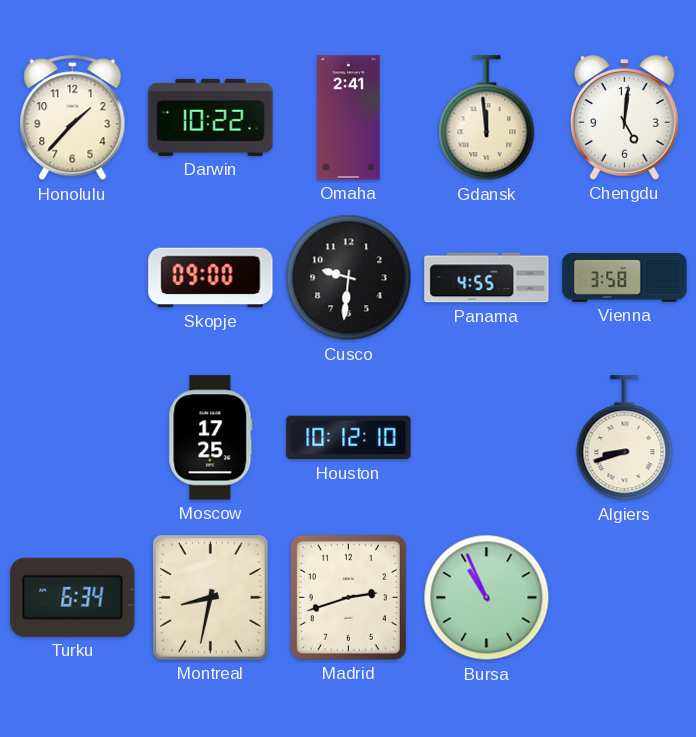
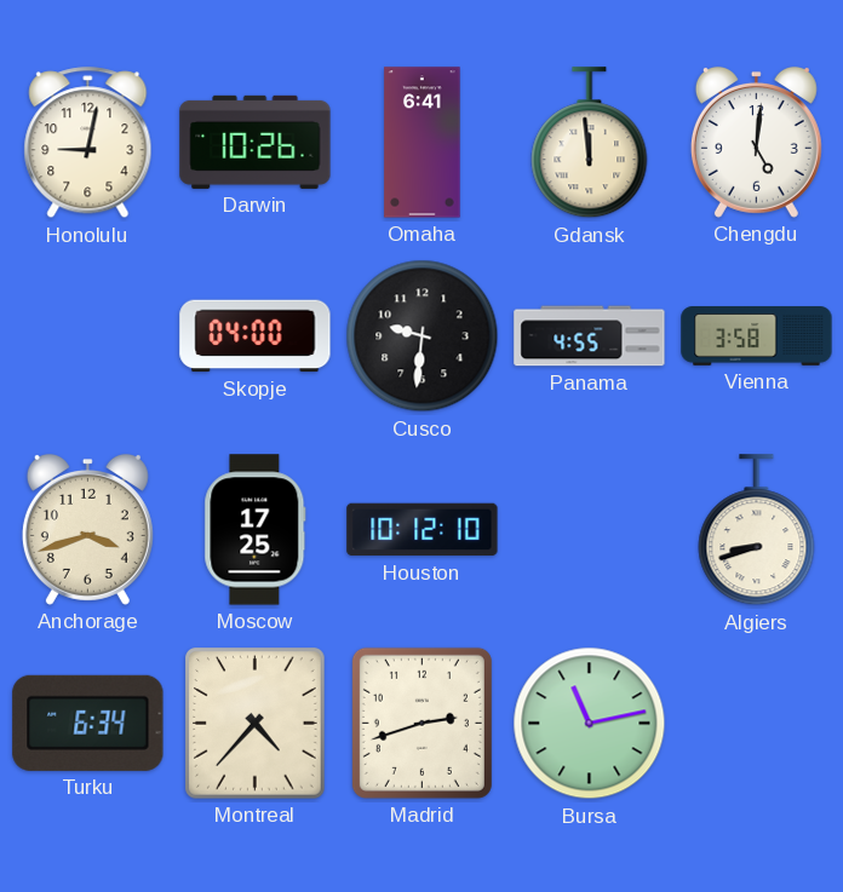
Honolulu: 1:37 -> 9:02
Darwin: 10:22 -> 10:26
Omaha: 2:41 -> 6:41
Skopje: 09:00 -> 04:00
Anchorage: none -> 3:42
Montreal: 8:32 -> 4:37
Bursa: 10:56 -> 11:13
